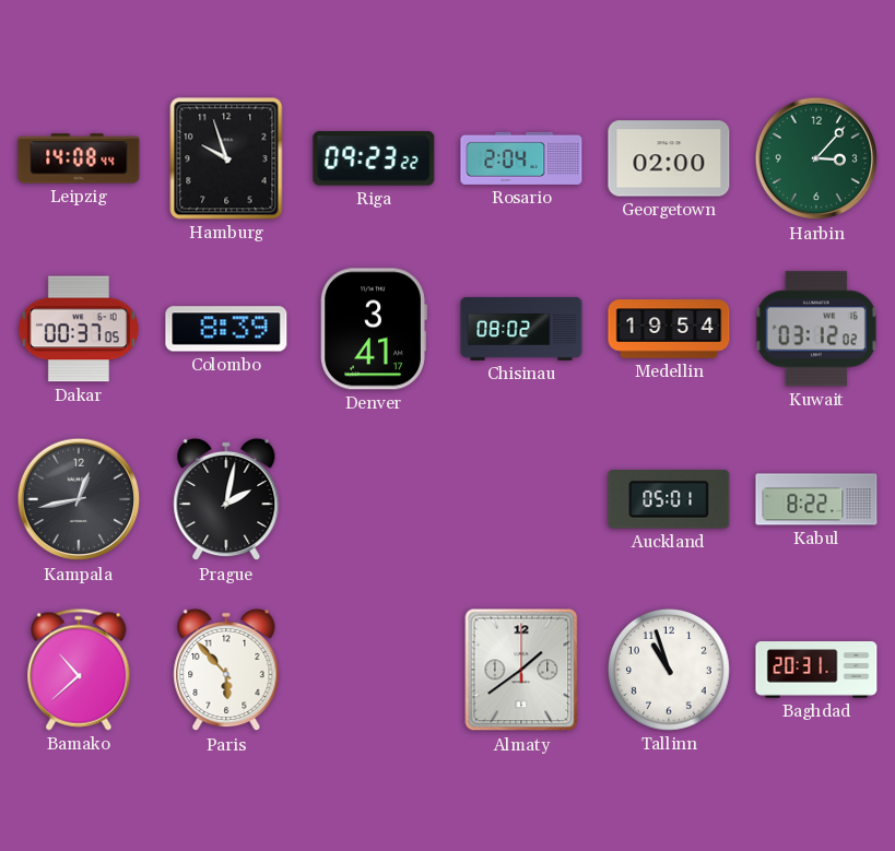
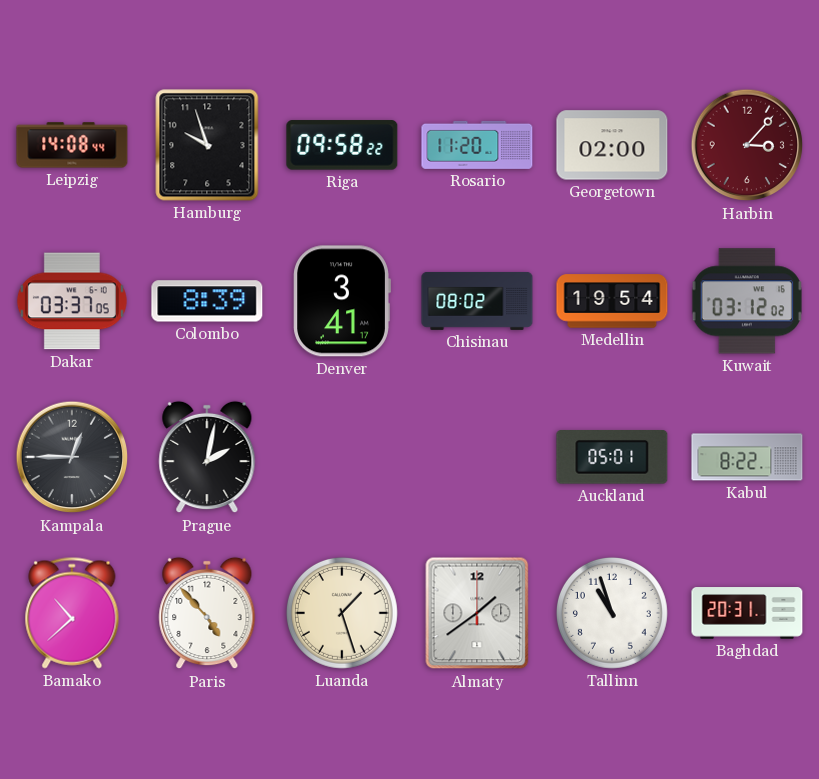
Riga: 09:23 -> 09:58
Rosario: 2:04 -> 11:20
Harbin dial: green -> burgundy
Dakar: 00:37 -> 03:37
Kampala: 12:43 -> 12:45
Paris: 5:53 -> 4:53
Luanda: none -> 1:27
